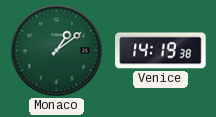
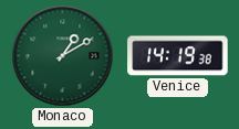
Monaco: 1:09 -> 1:10
